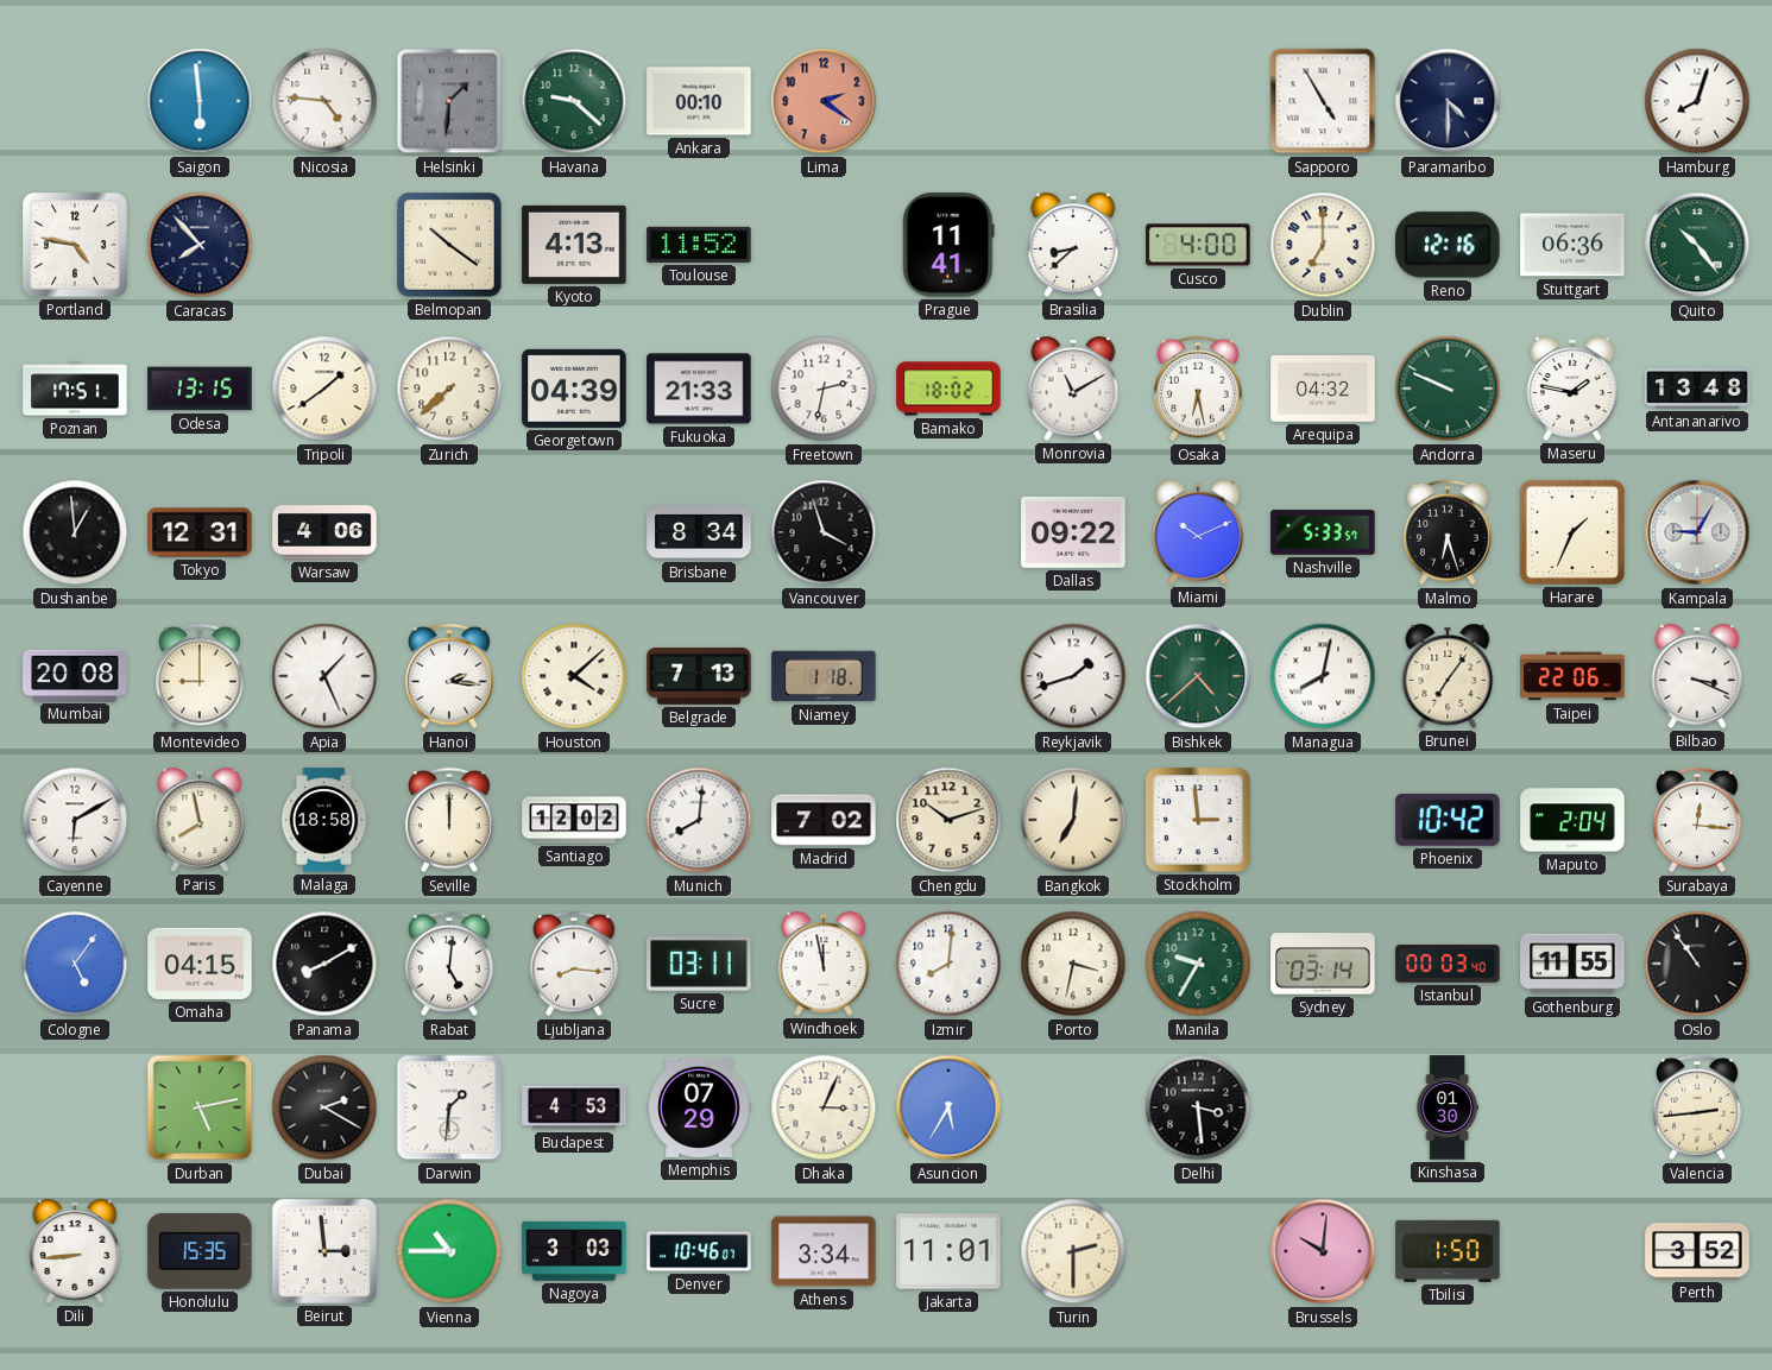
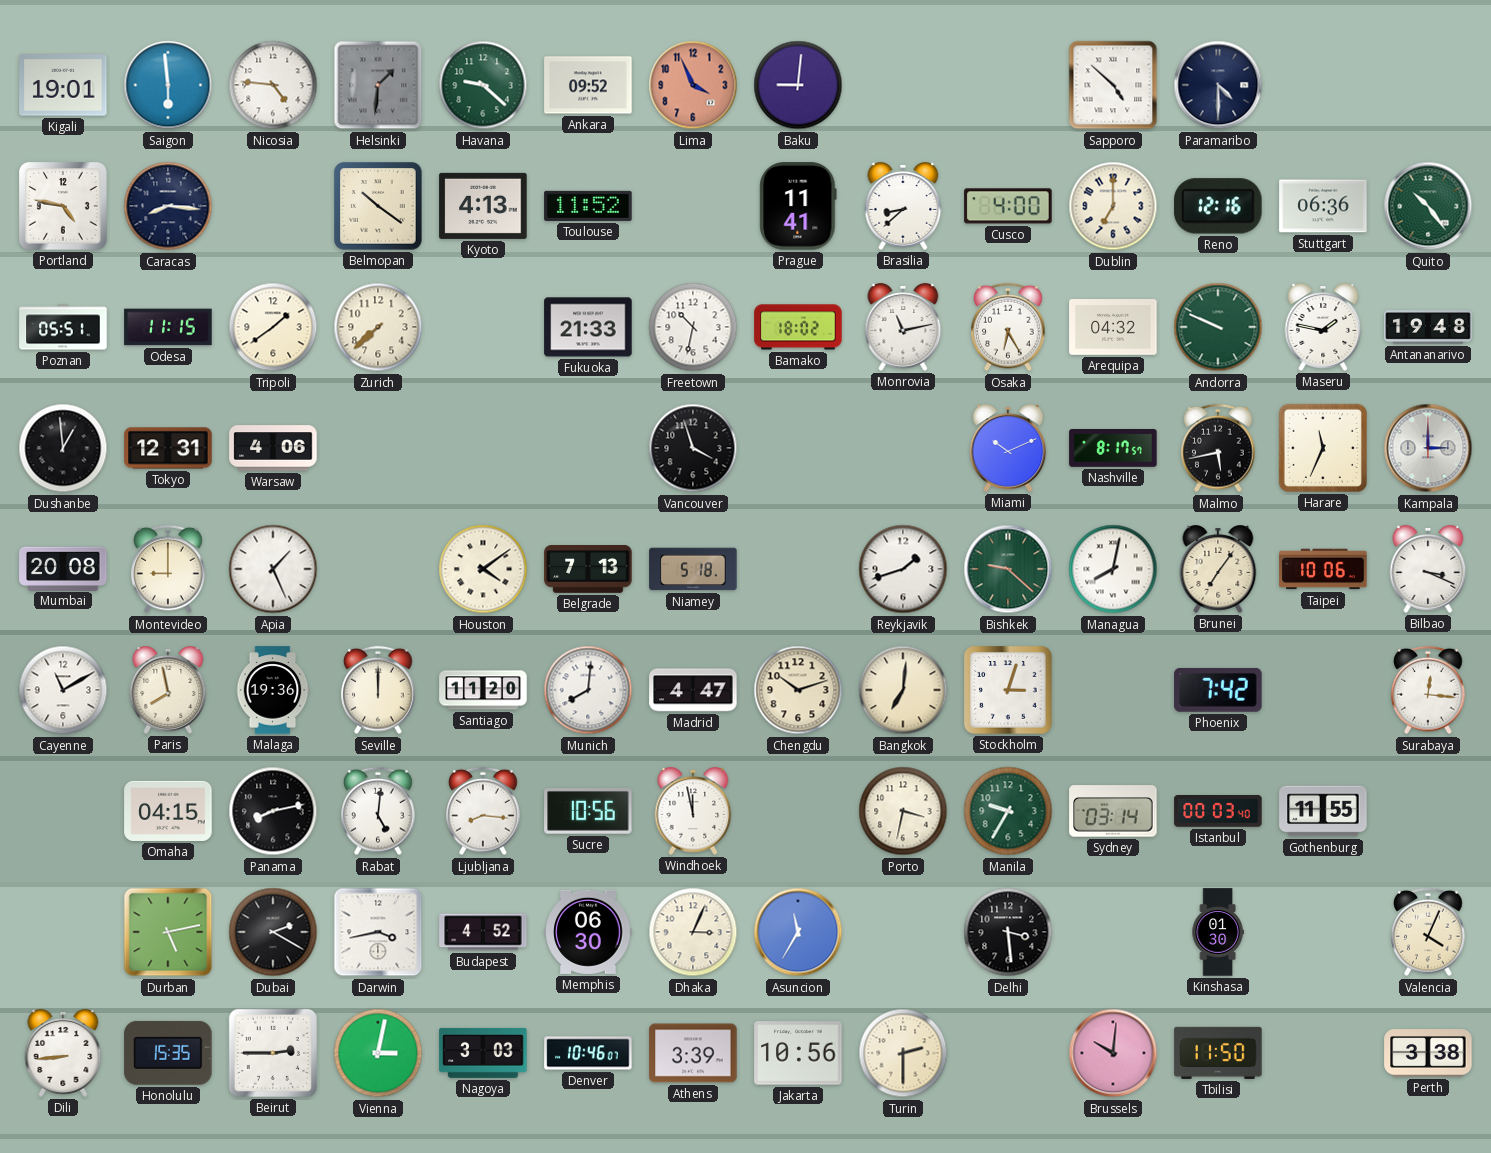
Kigali: none -> 19:01
Ankara: 00:10 -> 09:52
Lima: 2:21 -> 3:56
Baku: none -> 9:01
Sapporo: 4:55 -> 4:52
Hamburg: 8:03 -> none
Caracas: 7:53 -> 8:16
Poznan: 17:51 -> 05:51
Odesa: 13:15 -> 11:15
Georgetown: 04:39 -> none
Freetown: 2:32 -> 10:32
Monrovia: 11:10 -> 11:13
Osaka: 6:28 -> 6:25
Antananarivo: 13:48 -> 19:48
Brisbane: 8:34 -> none
Dallas: 09:22 -> none
Nashville: 5:33 -> 8:17
Malmo: 6:27 -> 5:43
Harare: 1:34 -> 11:34
Kampala: 9:05 -> 3:00
Hanoi: 2:16 -> none
Houston: 4:08 -> 4:09
Niamey: 1:18 -> 5:18
Bishkek: 4:38 -> 9:22
Taipei: 22:06 -> 10:06
Cayenne: 6:10 -> 11:10
Malaga: 18:58 -> 19:36
Santiago: 12:02 -> 11:20
Madrid: 7:02 -> 4:47
Stockholm: 2:59 -> 3:03
Phoenix: 10:42 -> 7:42
Maputo: 2:04 -> none
Cologne: 5:06 -> none
Panama: 8:10 -> 8:13
Sucre: 03:11 -> 10:56
Izmir: 8:01 -> none
Oslo: 10:54 -> none
Darwin: 1:31 -> 3:43
Budapest: 4:53 -> 4:52
Memphis: 07:29 -> 06:30
Asuncion: 5:35 -> 11:35
Valencia: 2:44 -> 4:04
Beirut: 2:59 -> 2:45
Vienna: 10:45 -> 3:02
Athens: 3:34 -> 3:39
Jakarta: 11:01 -> 10:56
Tbilisi: 1:50 -> 11:50
Perth: 3:52 -> 3:38
